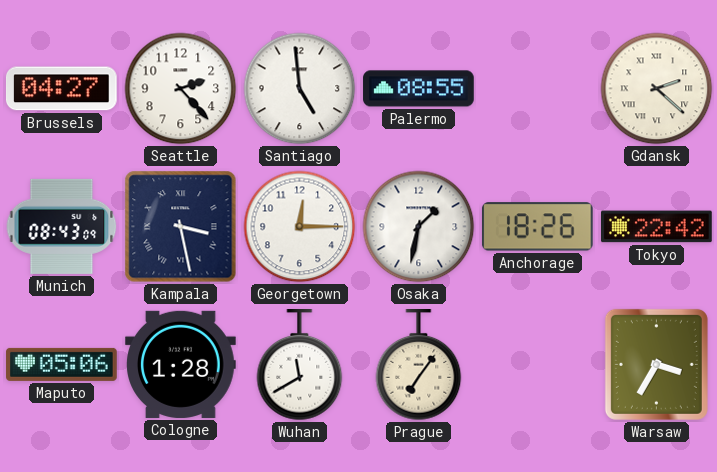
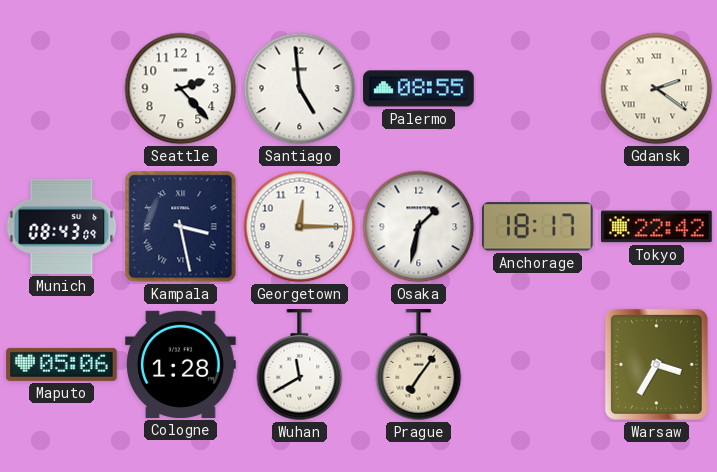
Brussels: 04:27 -> none
Gdansk: 2:22 -> 2:21
Anchorage: 18:26 -> 18:17
